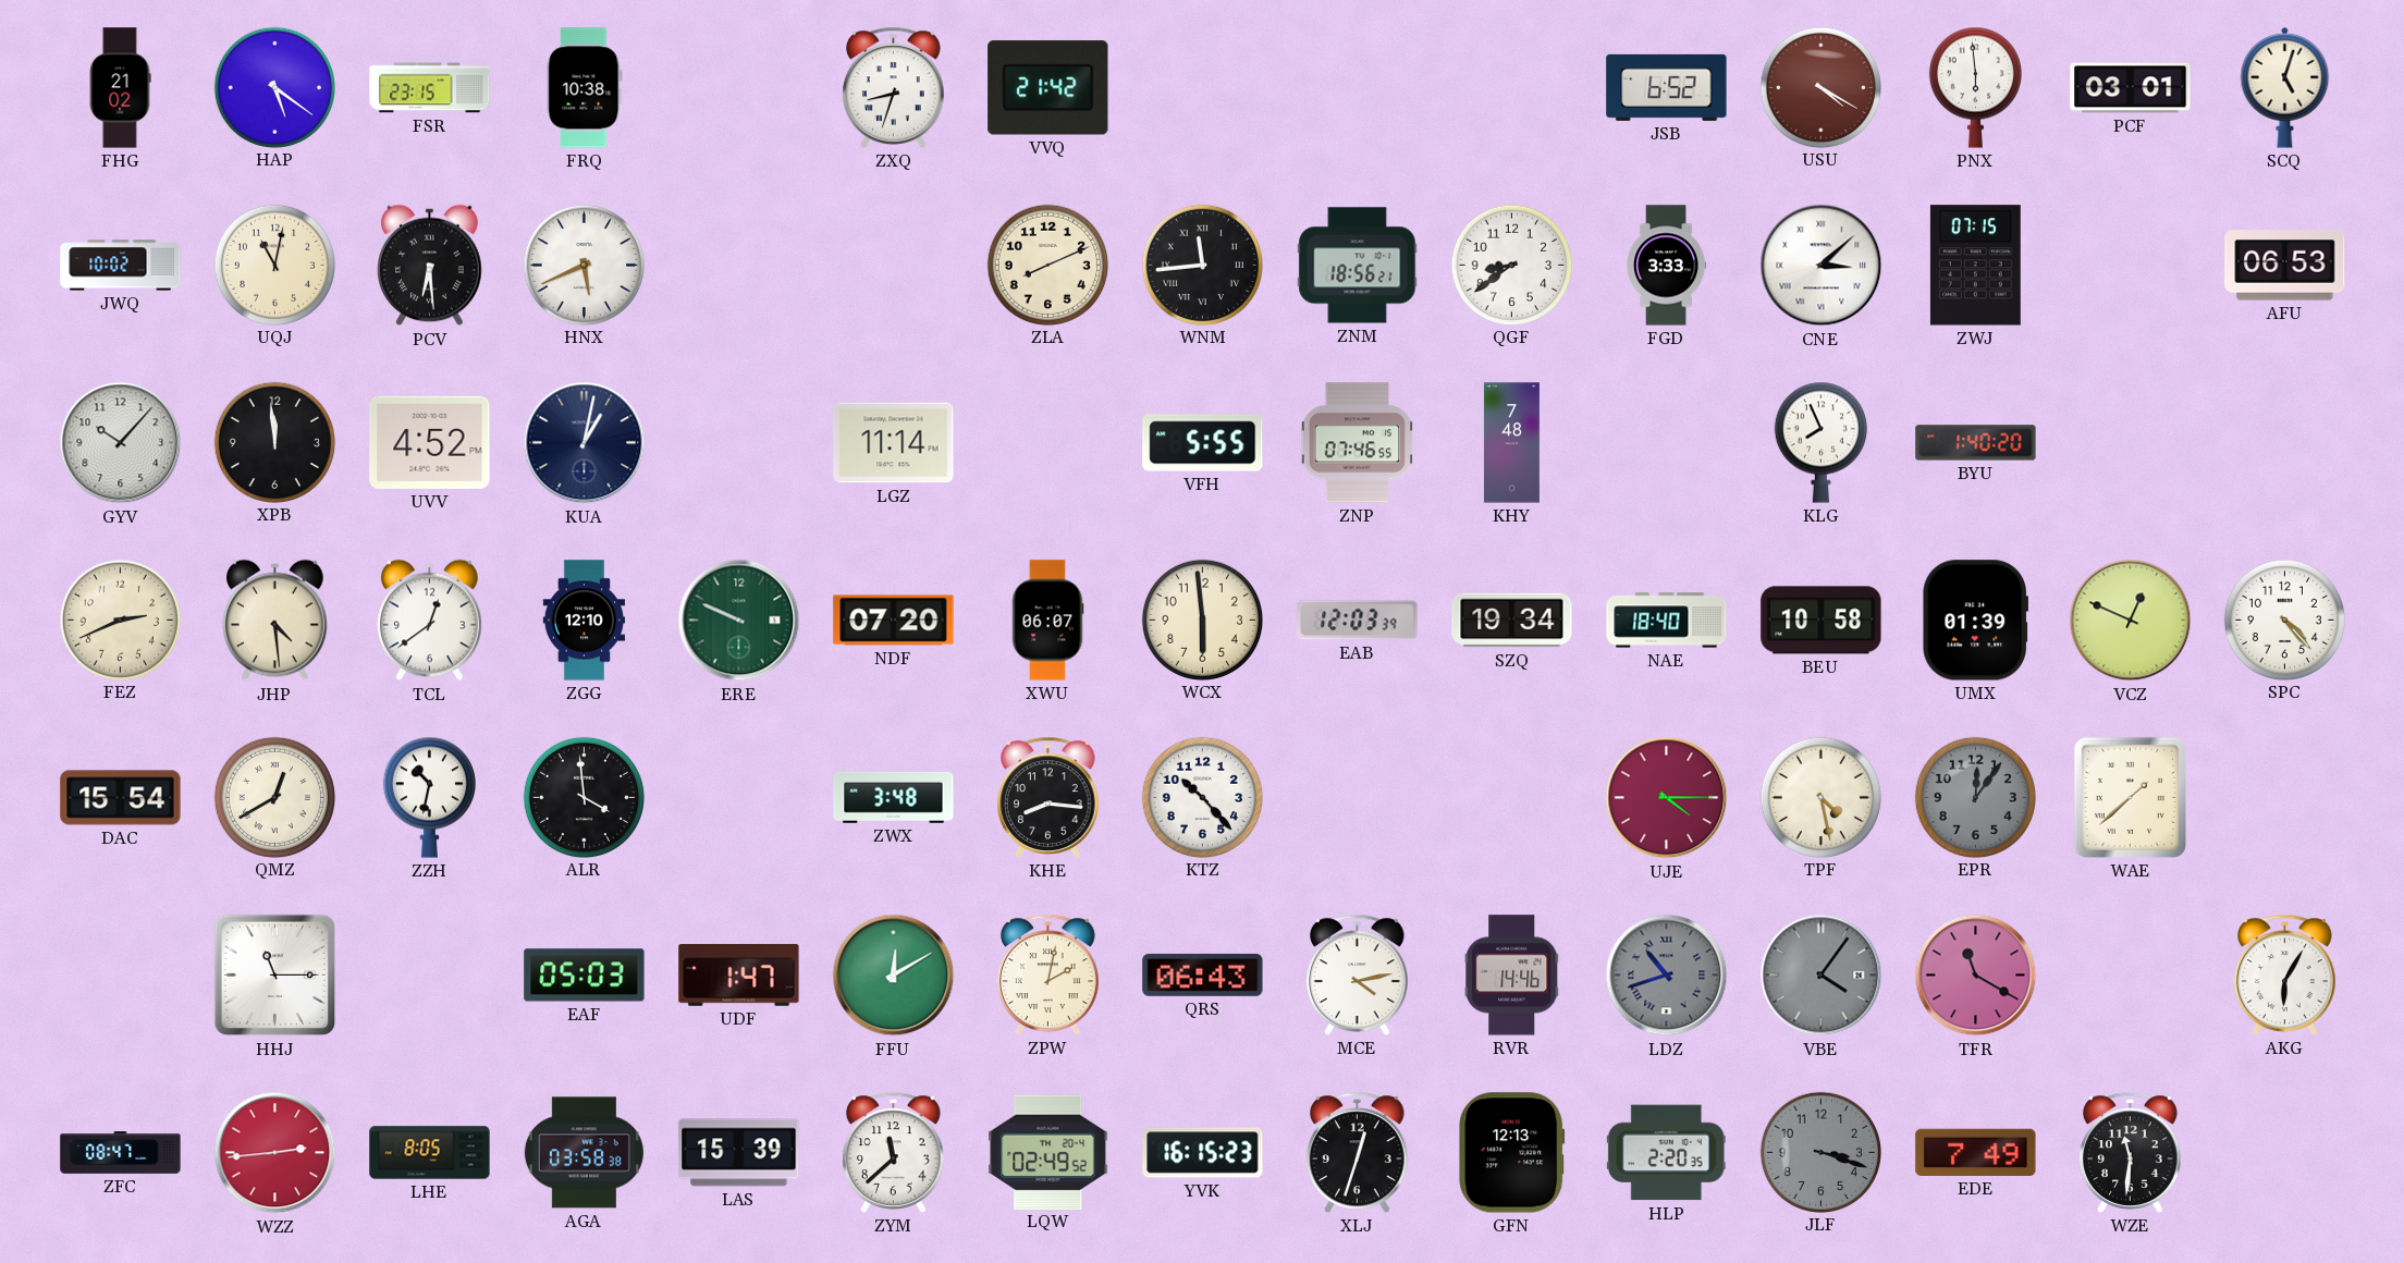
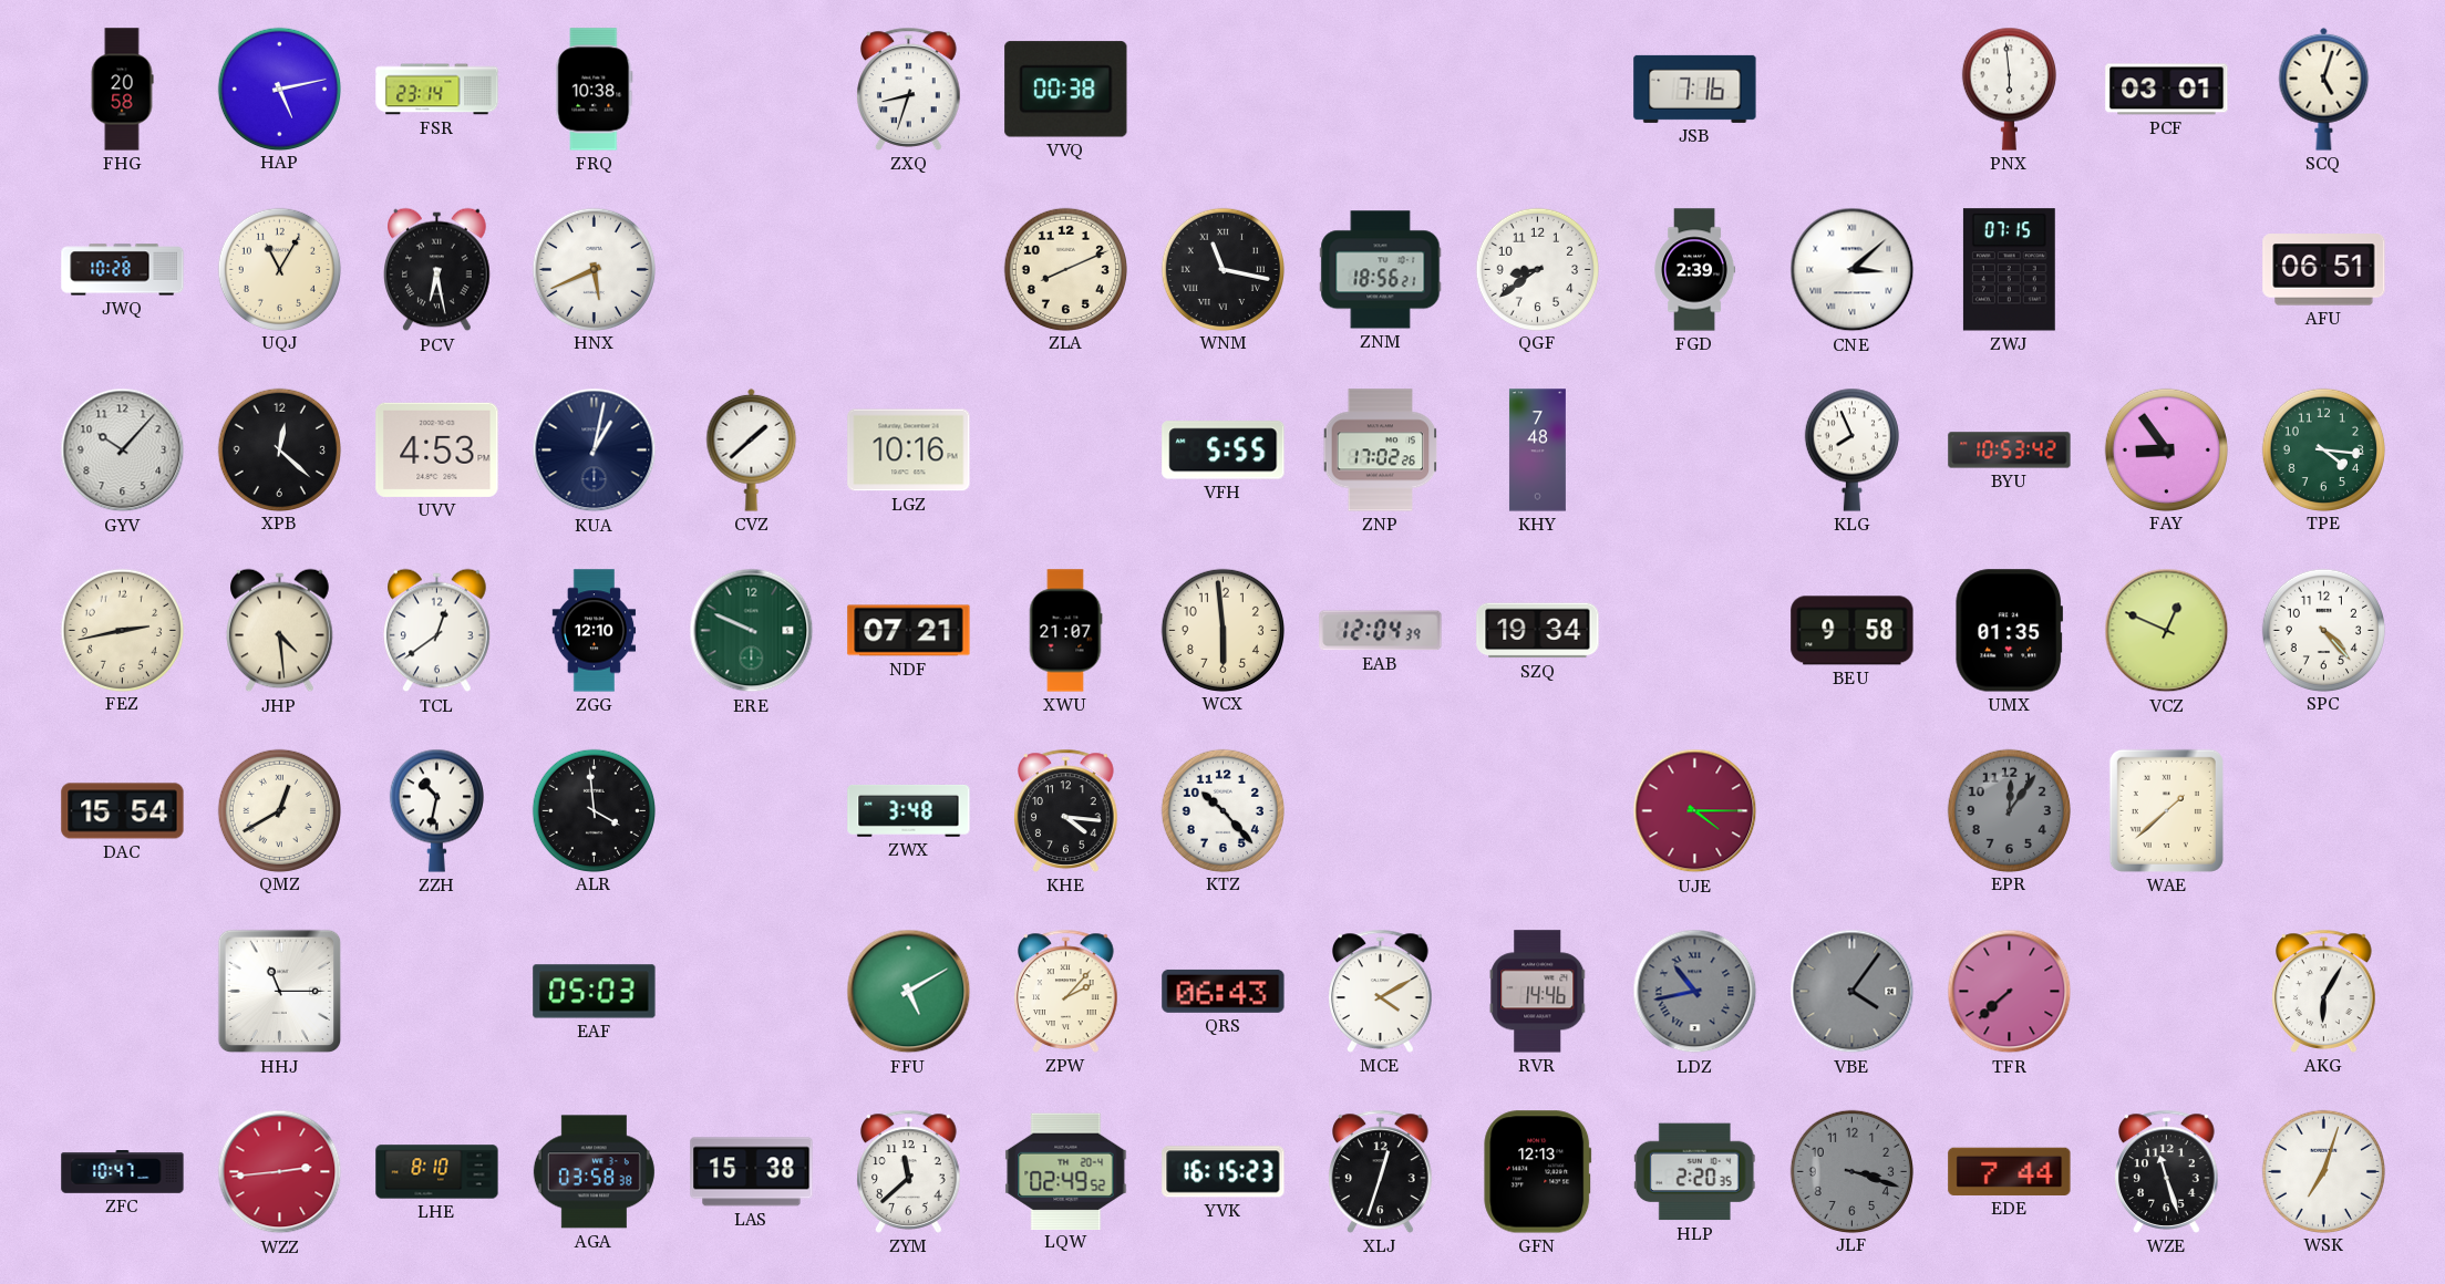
FHG: 21:02 -> 20:58
HAP: 5:21 -> 5:13
FSR: 23:15 -> 23:14
VVQ: 21:42 -> 00:38
JSB: 6:52 -> 7:16
USU: 4:20 -> none
JWQ: 10:02 -> 10:28
UQJ: 11:02 -> 11:05
PCV: 6:29 -> 6:28
WNM: 11:44 -> 11:17
FGD: 3:33 -> 2:39
AFU: 06:53 -> 06:51
XPB: 11:59 -> 12:22
UVV: 4:52 -> 4:53
CVZ: none -> 1:38
LGZ: 11:14 -> 10:16
ZNP: 07:46 -> 17:02
BYU: 1:40 -> 10:53
FAY: none -> 8:54
TPE: none -> 4:16
FEZ: 2:41 -> 2:43
NDF: 07:20 -> 07:21
XWU: 06:07 -> 21:07
EAB: 12:03 -> 12:04
NAE: 18:40 -> none
BEU: 10:58 -> 9:58
UMX: 01:39 -> 01:35
KHE: 8:16 -> 4:16
TPF: 4:28 -> none
UDF: 1:47 -> none
FFU: 12:10 -> 5:10
ZPW: 2:02 -> 2:07
MCE: 4:13 -> 4:10
LDZ: 10:42 -> 10:43
TFR: 11:20 -> 7:38
ZFC: 08:47 -> 10:47
LHE: 8:05 -> 8:10
LAS: 15:39 -> 15:38
EDE: 7:49 -> 7:44
WZE: 11:31 -> 11:27
WSK: none -> 7:03
